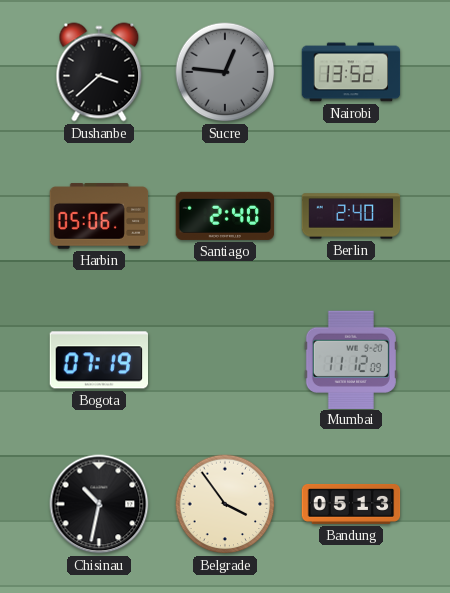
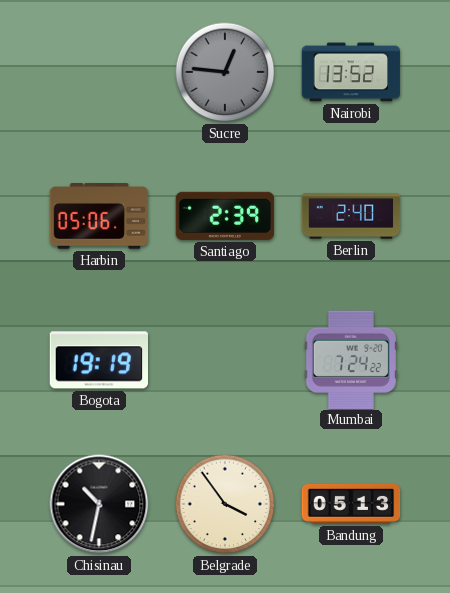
Dushanbe: 3:38 -> none
Santiago: 2:40 -> 2:39
Bogota: 07:19 -> 19:19
Mumbai: 11:12 -> 7:24
